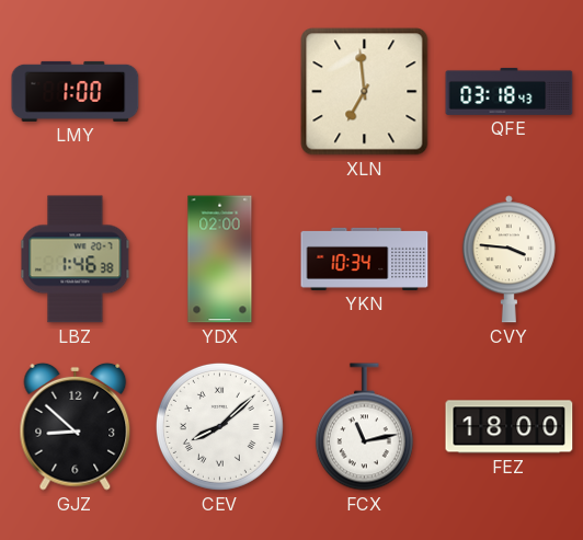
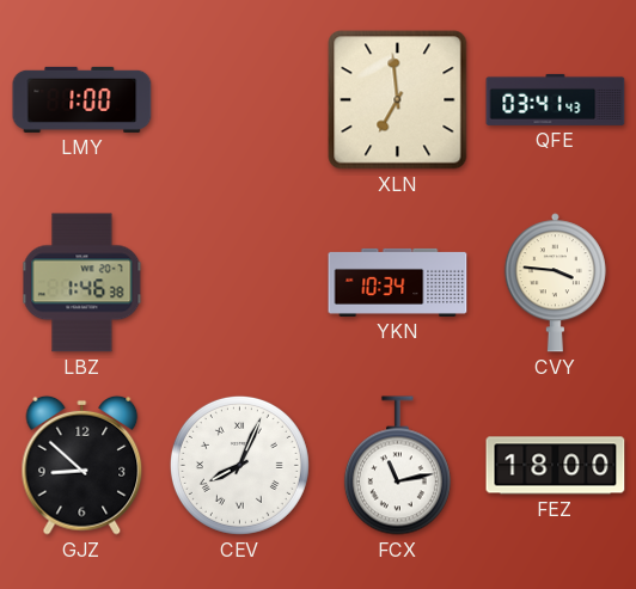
QFE: 03:18 -> 03:41
YDX: 02:00 -> none
CEV: 8:08 -> 8:04
